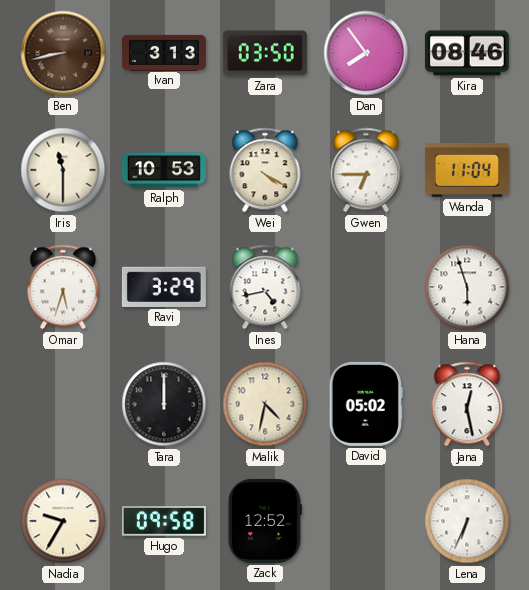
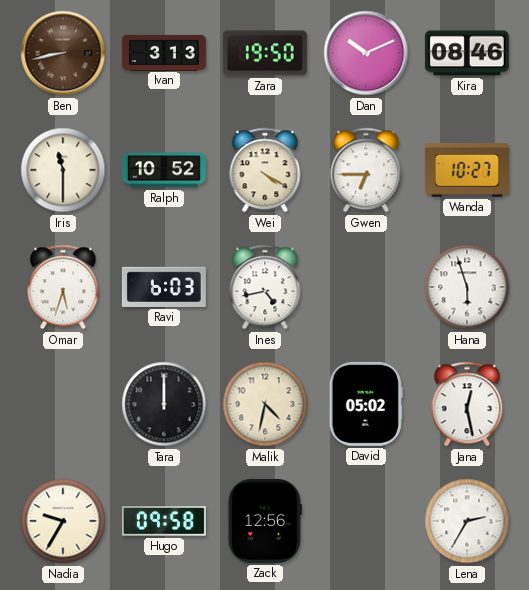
Zara: 03:50 -> 19:50
Dan: 7:54 -> 10:11
Ralph: 10:53 -> 10:52
Wanda: 11:04 -> 10:27
Ravi: 3:29 -> 6:03
Zack: 12:52 -> 12:56
Lena: 6:34 -> 2:35
